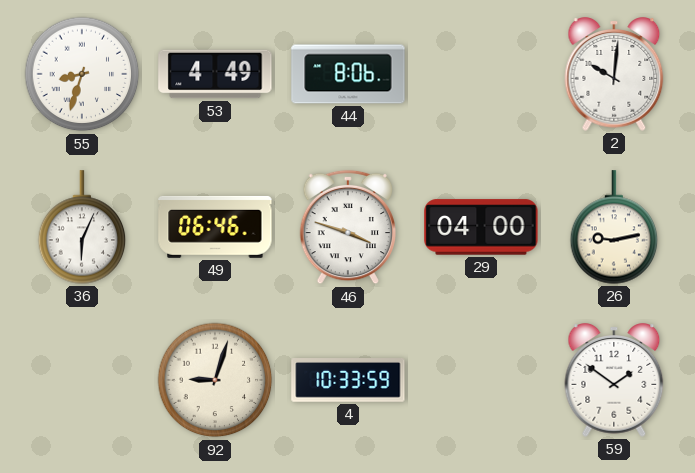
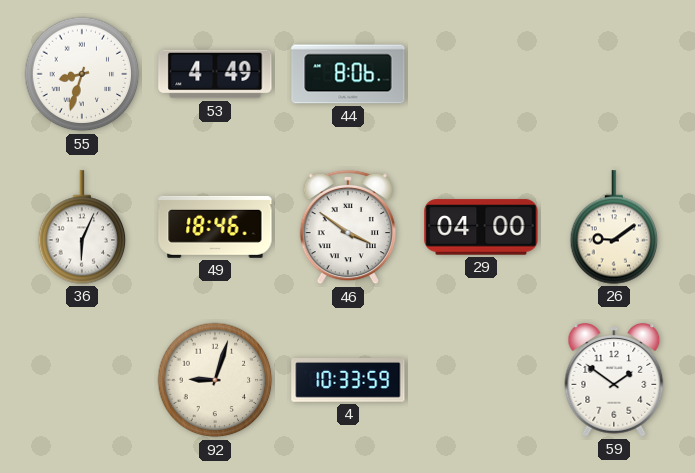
2: 10:01 -> none
49: 06:46 -> 18:46
46: 3:48 -> 3:51
26: 9:13 -> 9:09
